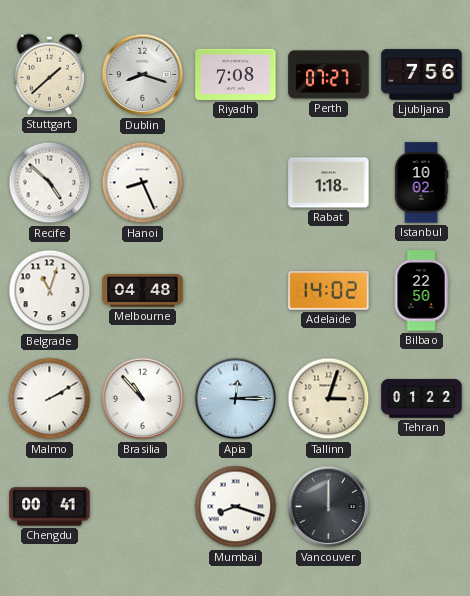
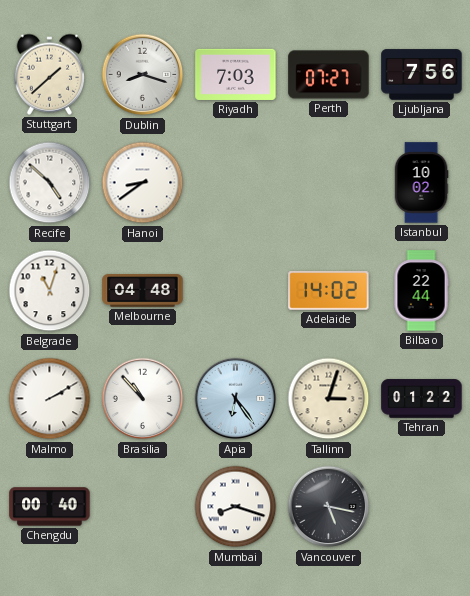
Riyadh: 7:08 -> 7:03
Hanoi: 8:26 -> 8:39
Rabat: 1:18 -> none
Bilbao: 22:50 -> 22:44
Apia: 12:15 -> 6:24
Chengdu: 00:41 -> 00:40
Vancouver: 12:00 -> 5:17
